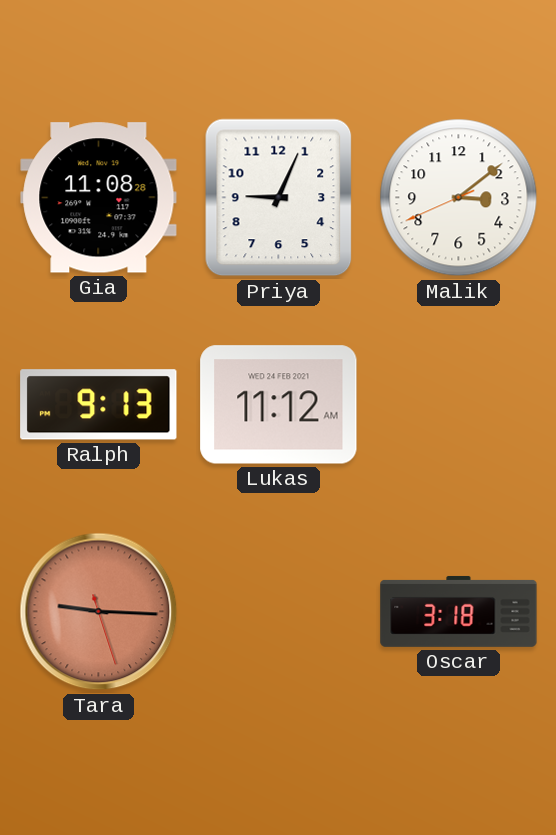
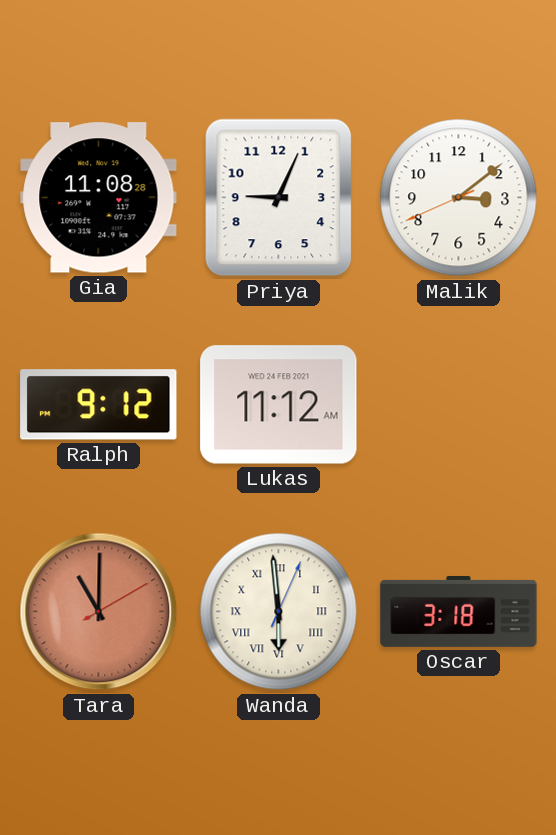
Ralph: 9:13 -> 9:12
Tara: 9:15 -> 11:00
Wanda: none -> 5:59
